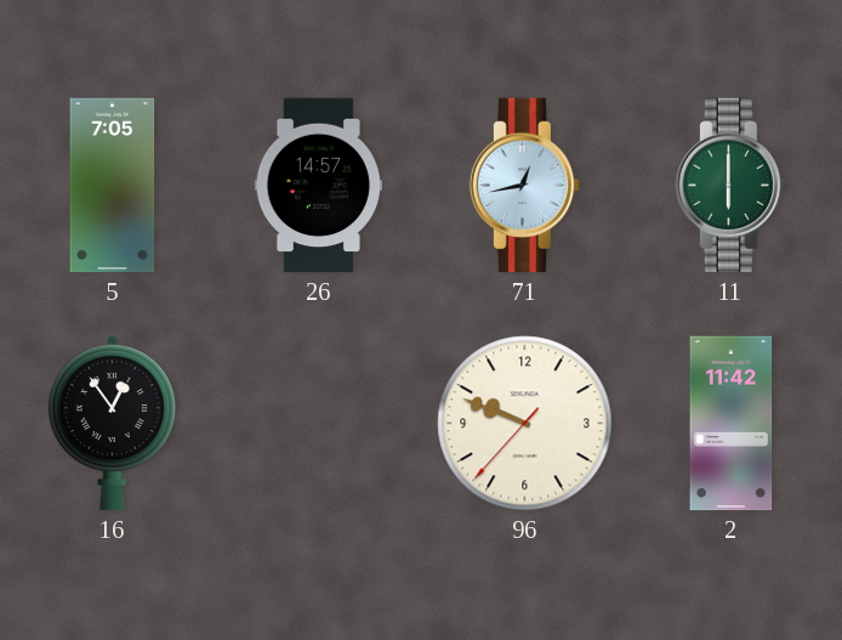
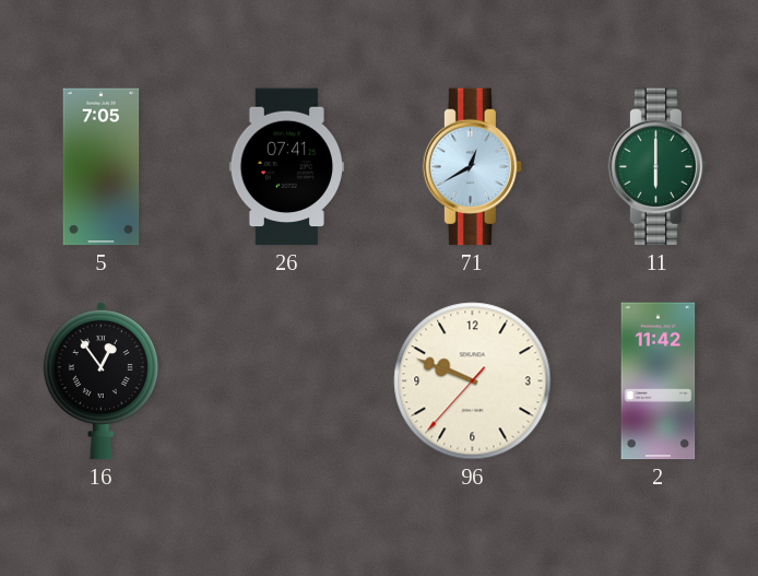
26: 14:57 -> 07:41
71: 12:43 -> 12:40
